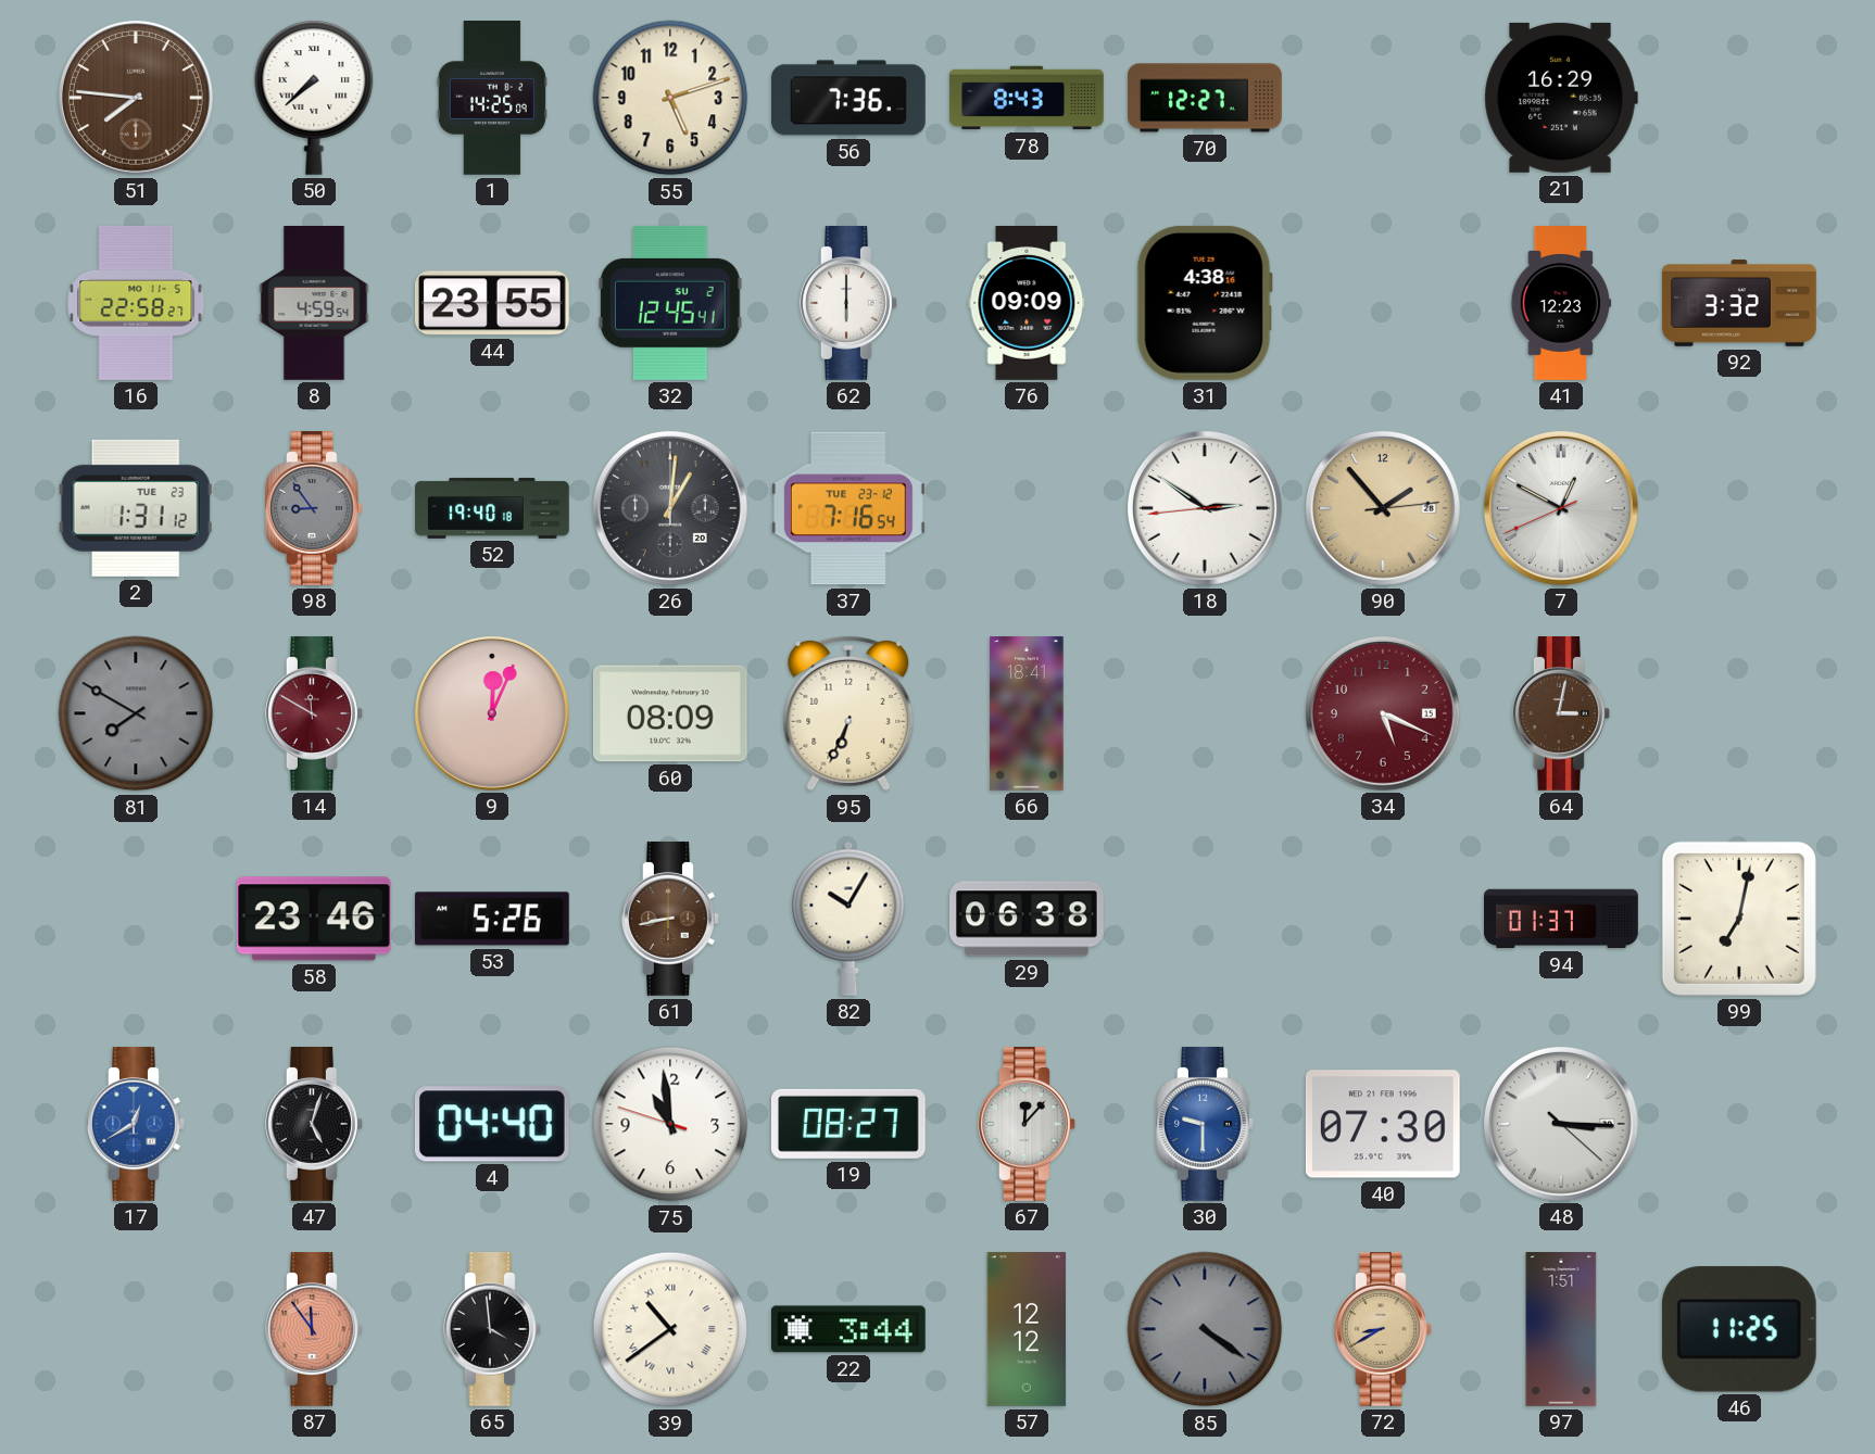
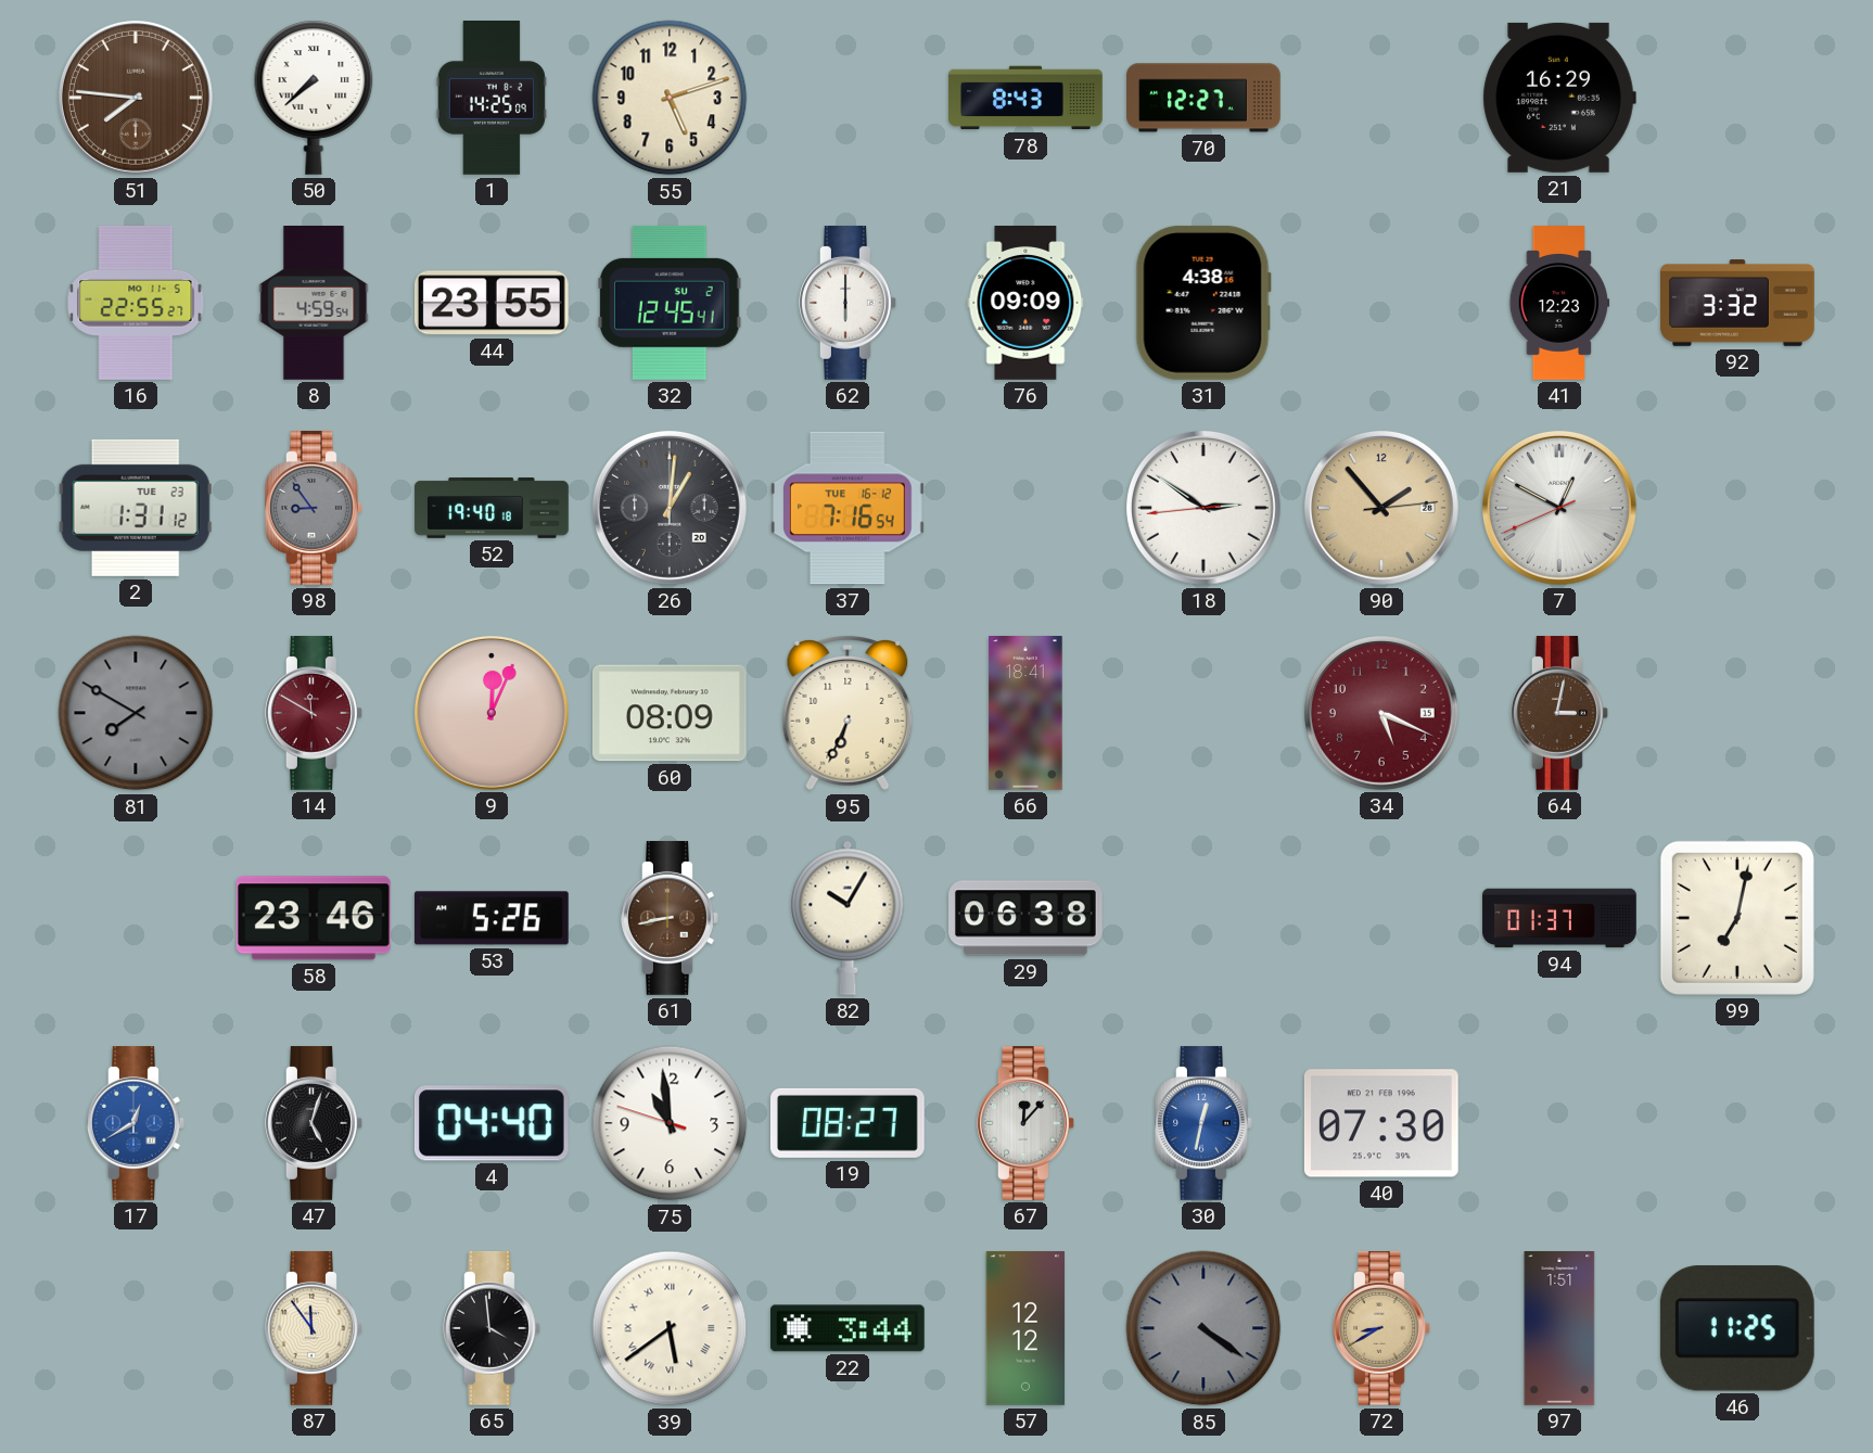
56: 7:36 -> none
16: 22:58 -> 22:55
37 date: TUE 23-12 -> TUE 16-12
30: 9:30 -> 12:32
48: 3:15 -> none
87 dial: salmon -> cream
39: 10:39 -> 5:39
